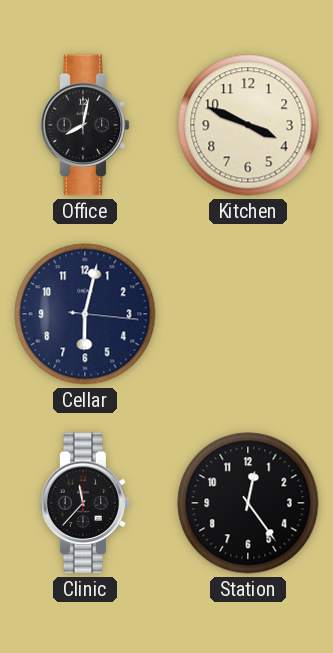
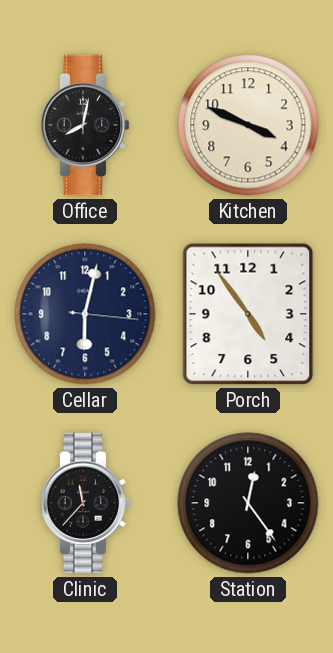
Porch: none -> 4:54
